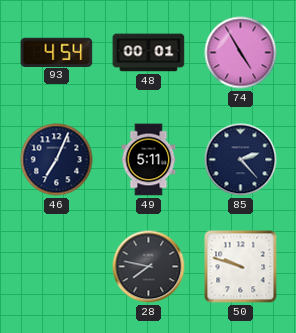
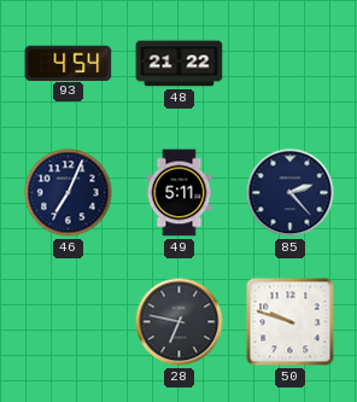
48: 00:01 -> 21:22
74: 4:55 -> none
28: 7:47 -> 6:47
